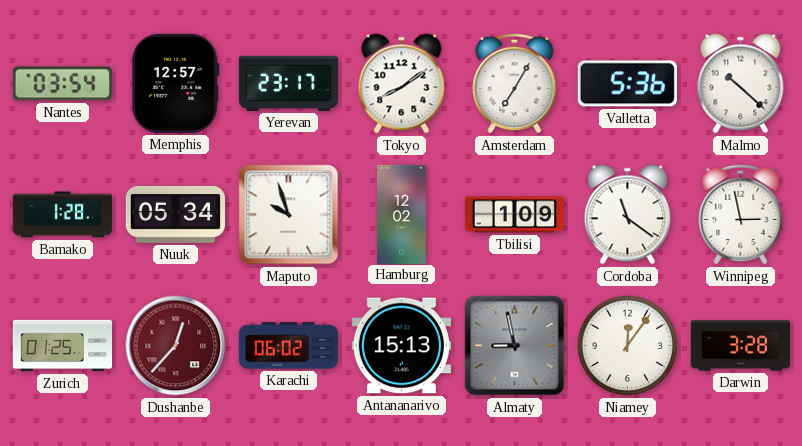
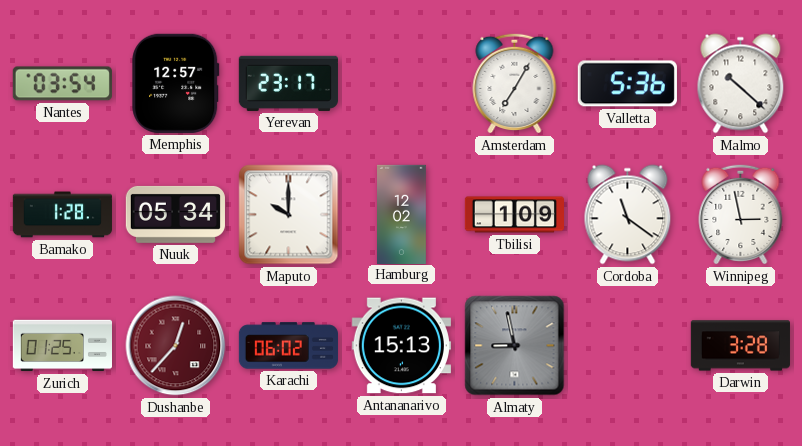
Tokyo: 8:09 -> none
Maputo: 9:57 -> 10:00
Niamey: 12:06 -> none
